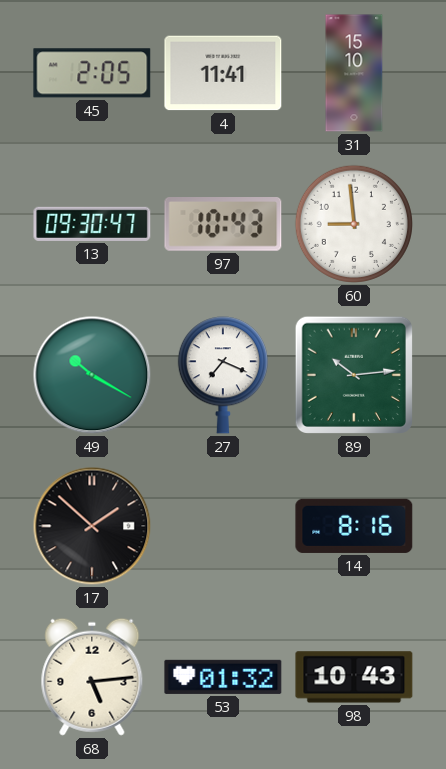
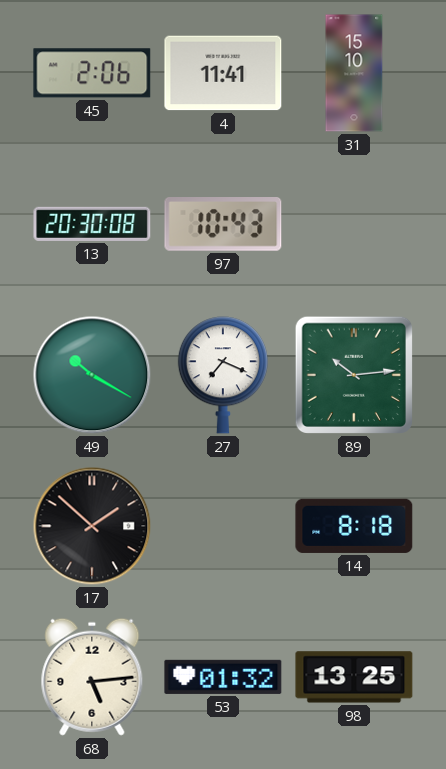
45: 2:05 -> 2:06
13: 09:30 -> 20:30
60: 8:59 -> none
14: 8:16 -> 8:18
98: 10:43 -> 13:25
